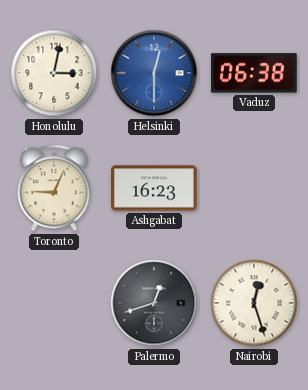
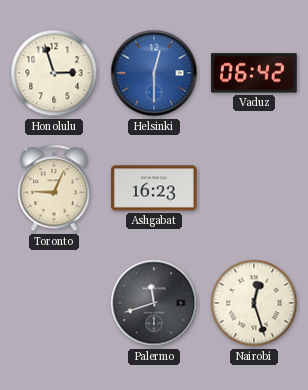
Honolulu: 3:02 -> 2:57
Vaduz: 06:38 -> 06:42
Palermo: 12:42 -> 11:42
